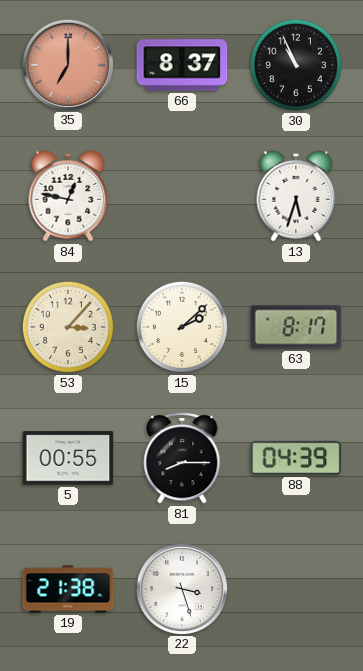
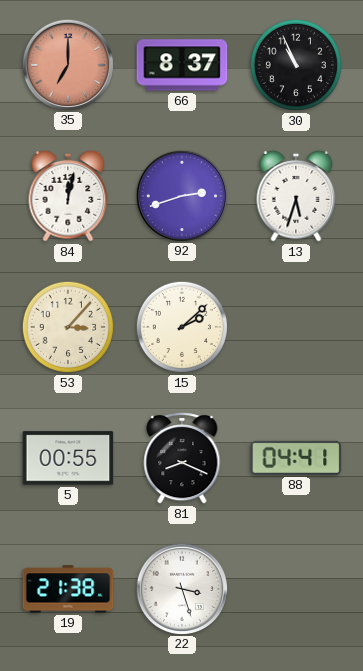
84: 12:47 -> 12:02
92: none -> 2:42
63: 8:17 -> none
81: 8:15 -> 8:19
88: 04:39 -> 04:41
